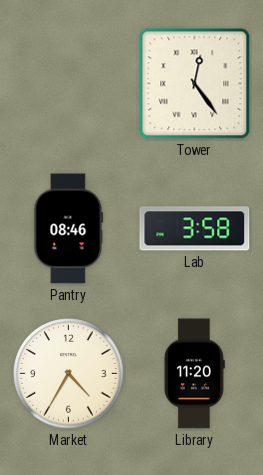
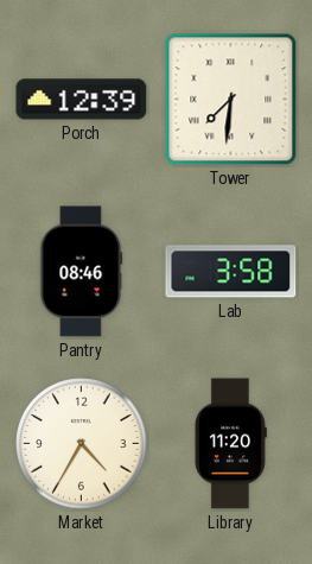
Porch: none -> 12:39
Tower: 12:24 -> 7:31
